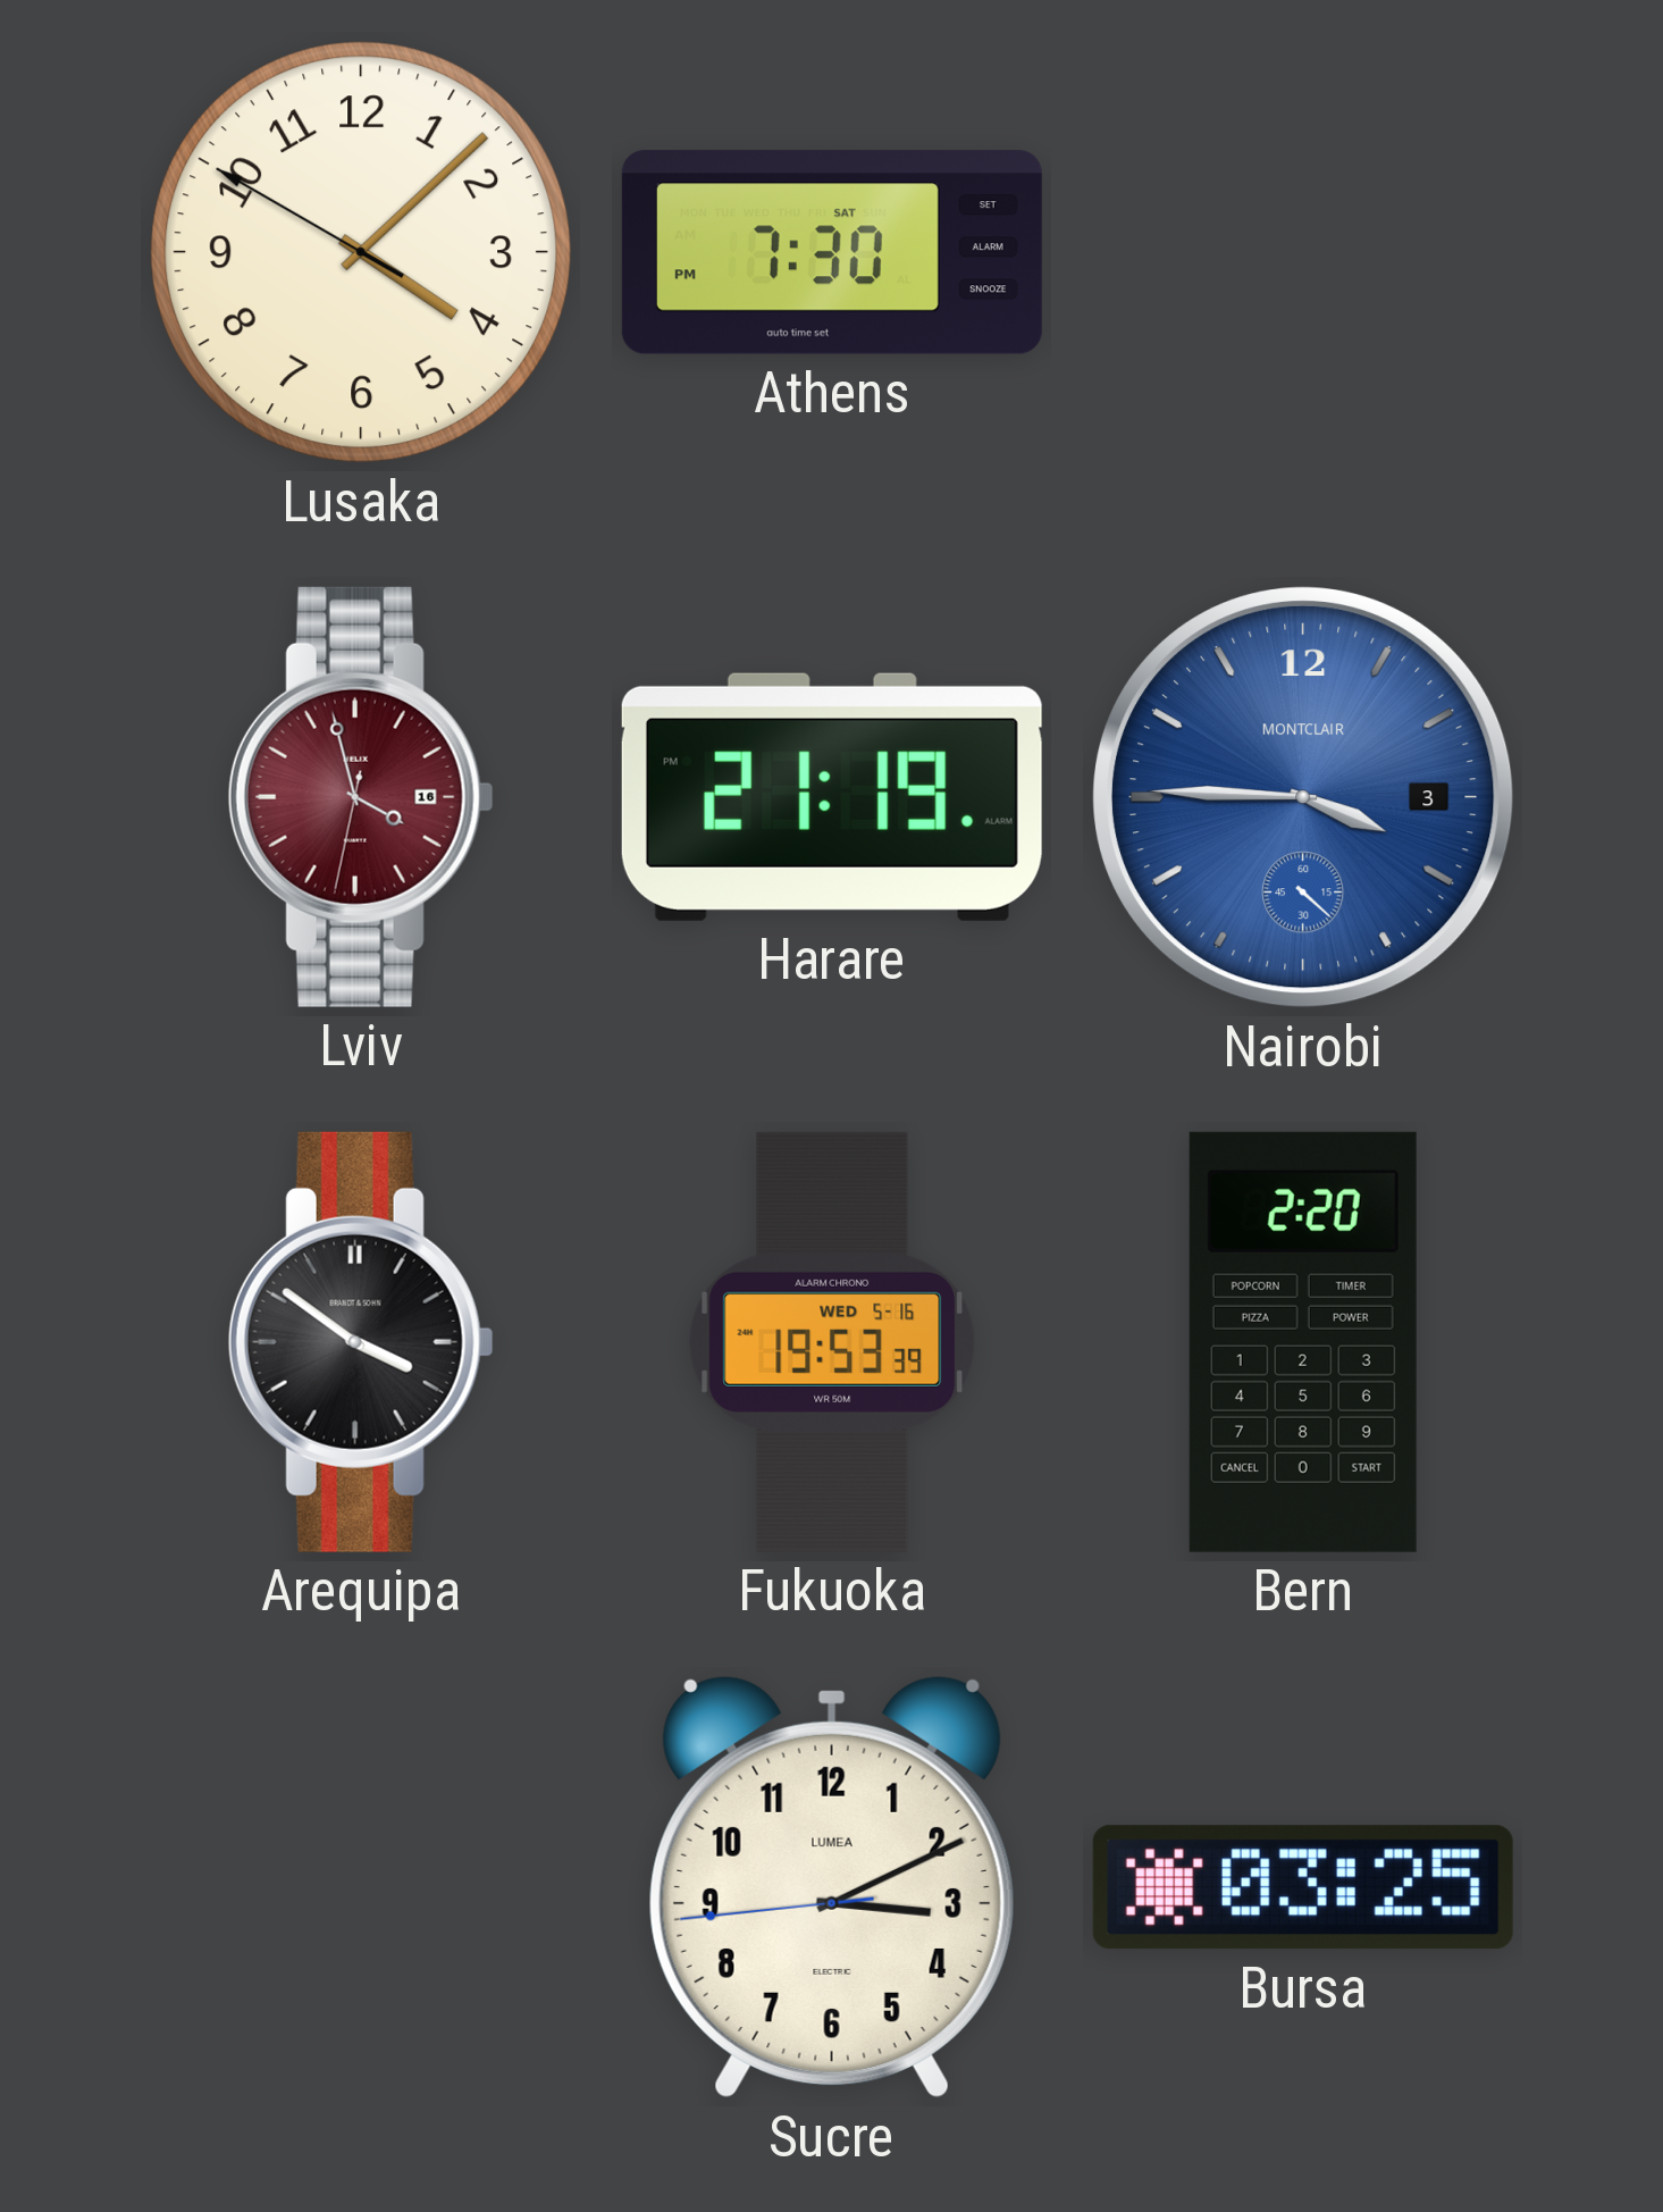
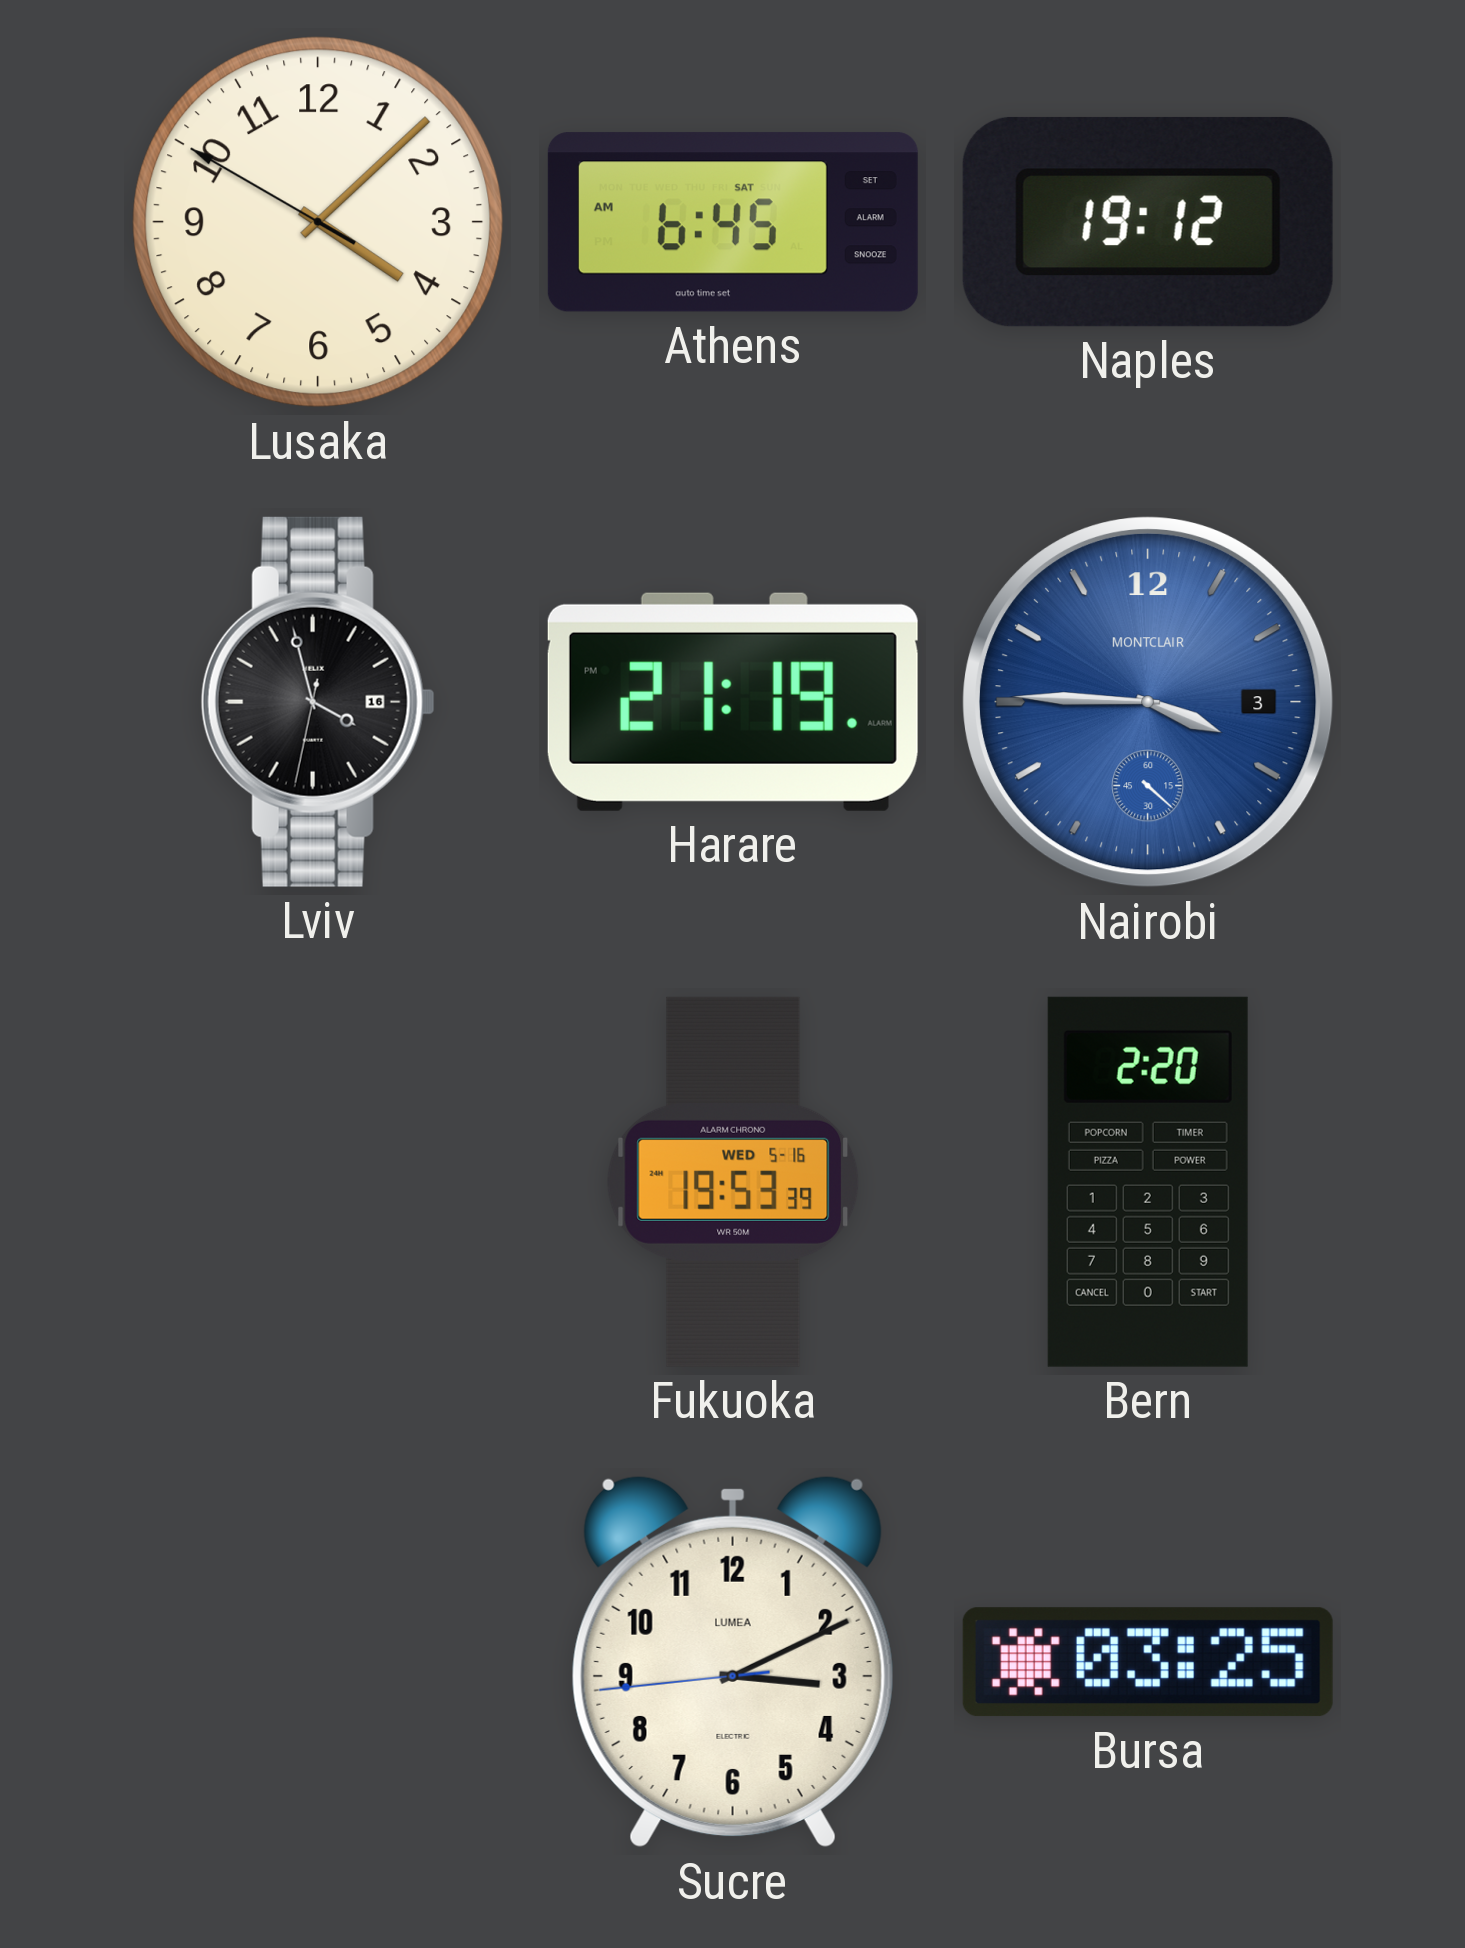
Athens: 7:30 -> 6:45
Naples: none -> 19:12
Lviv dial: burgundy -> black
Arequipa: 3:51 -> none
